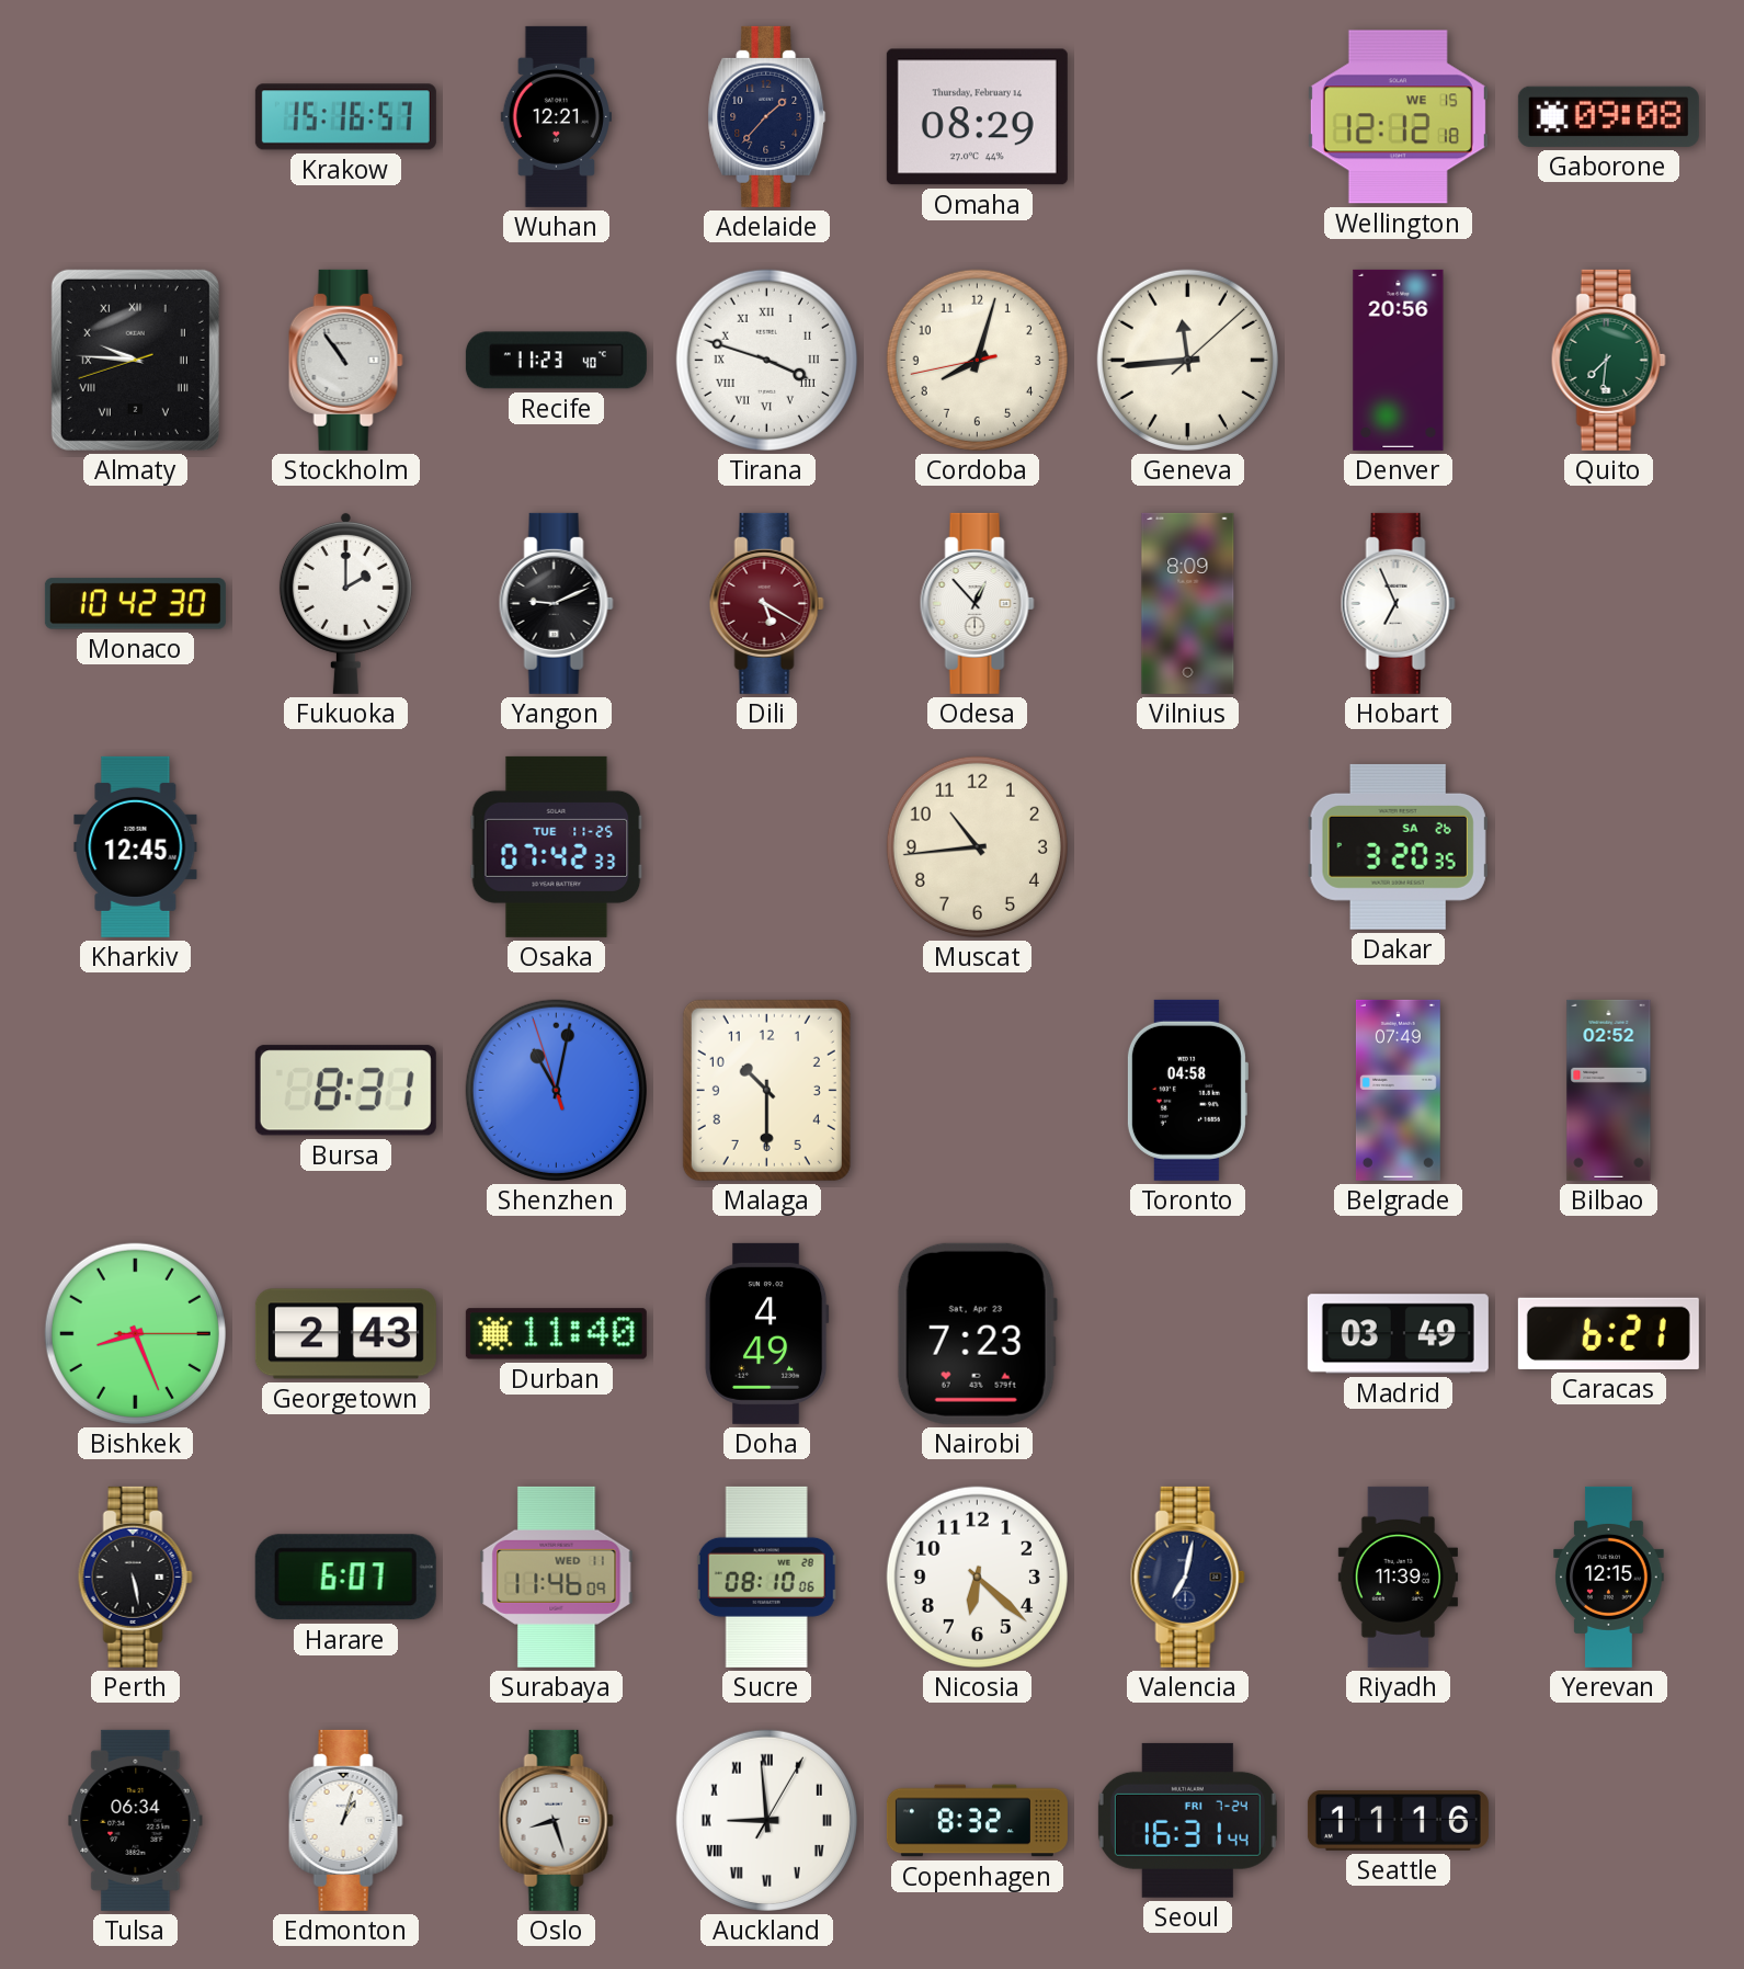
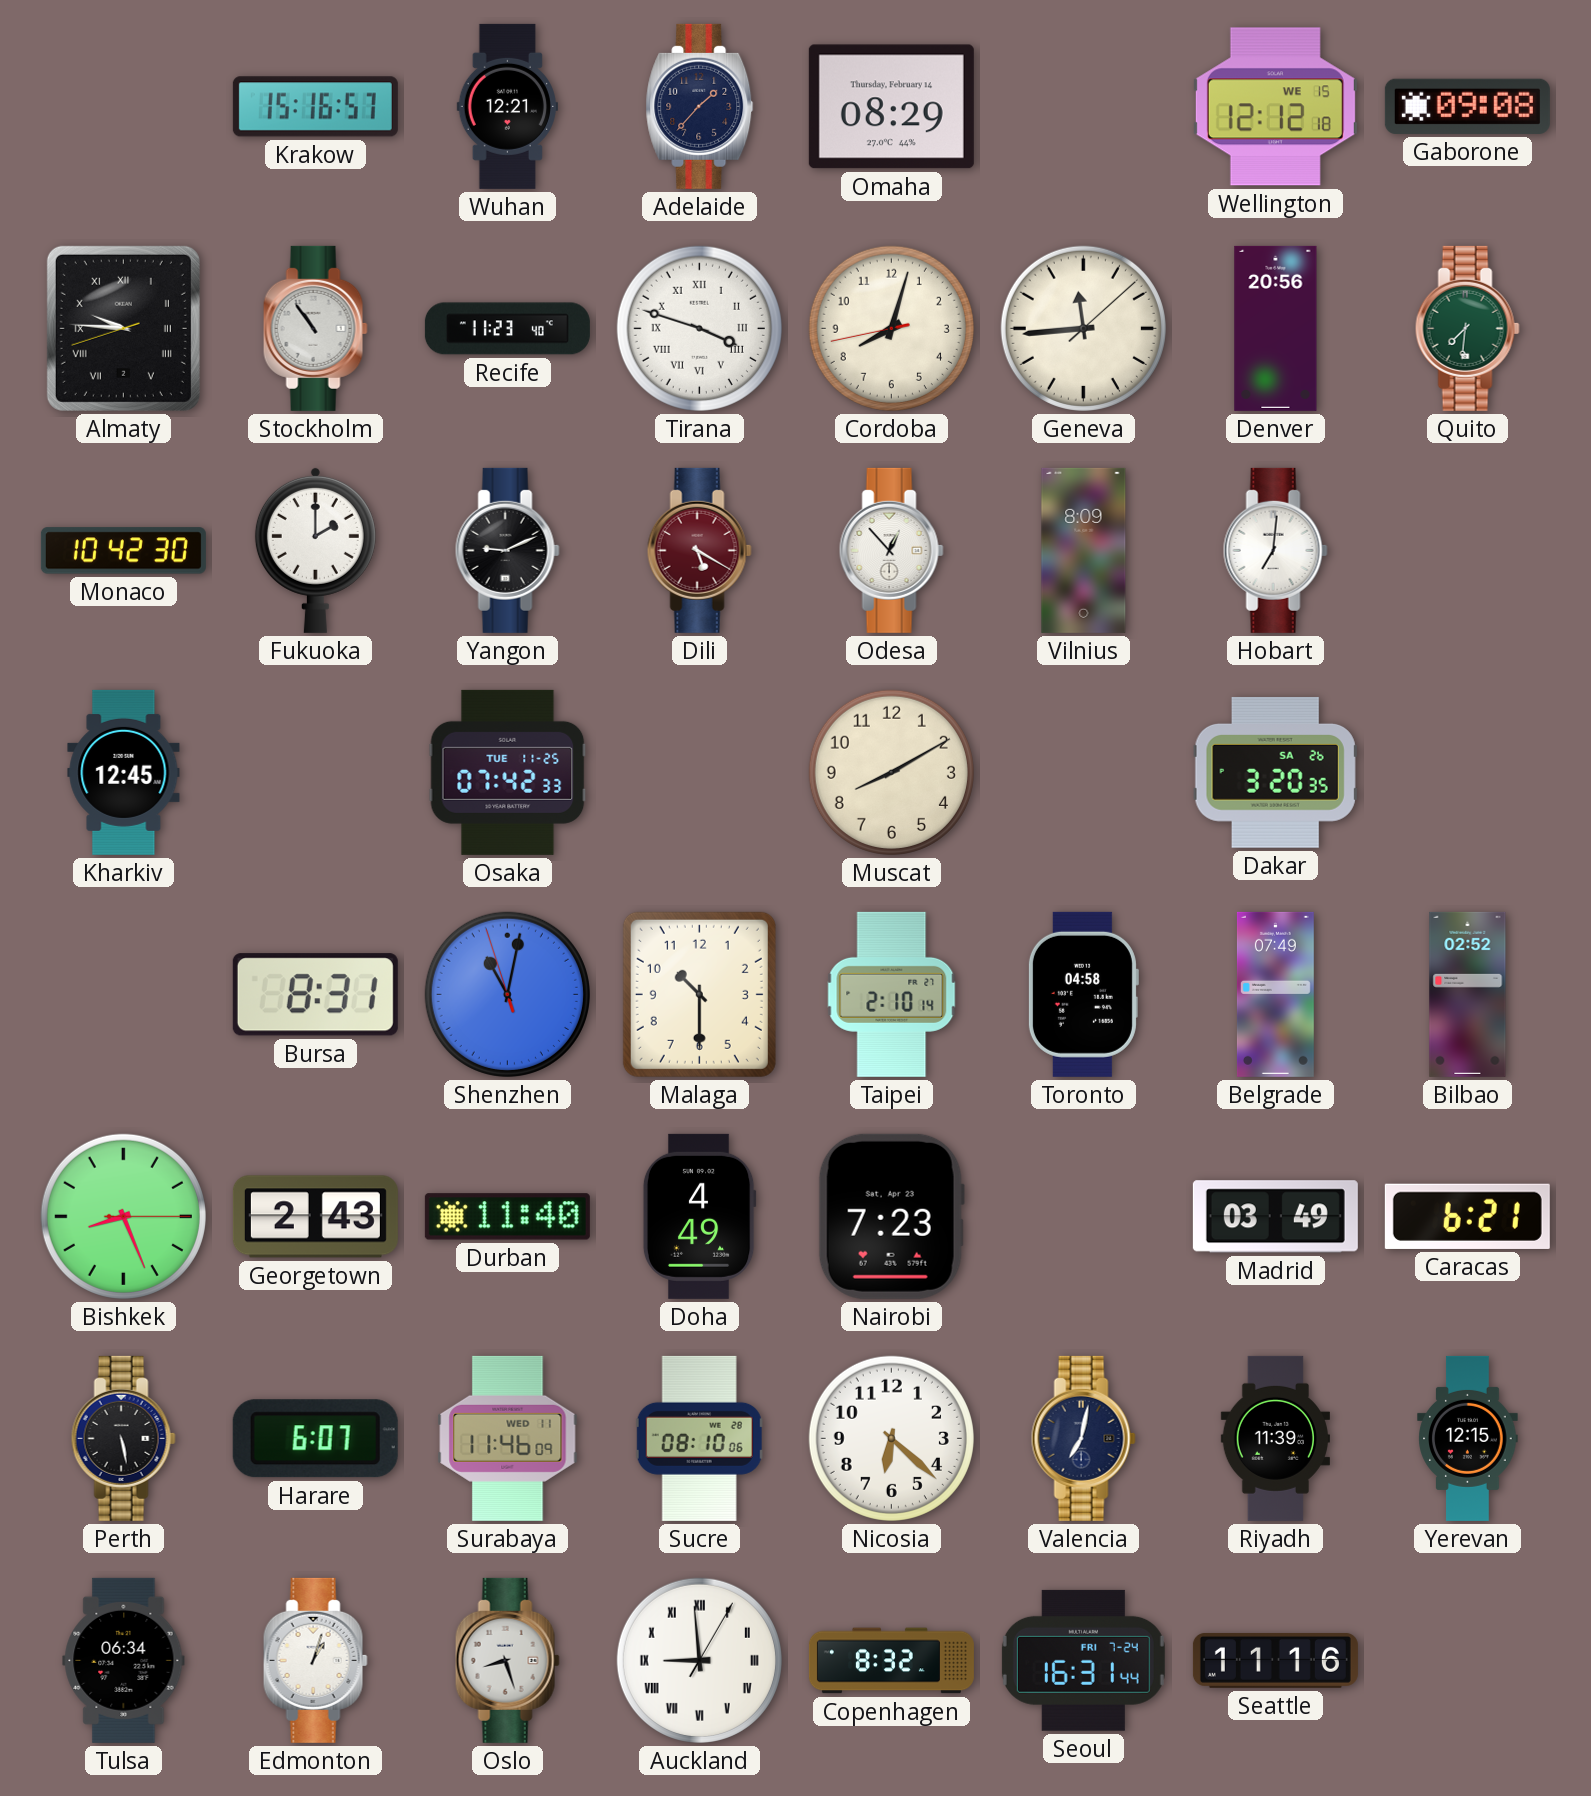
Hobart: 6:56 -> 7:01
Muscat: 10:44 -> 8:10
Taipei: none -> 2:10
